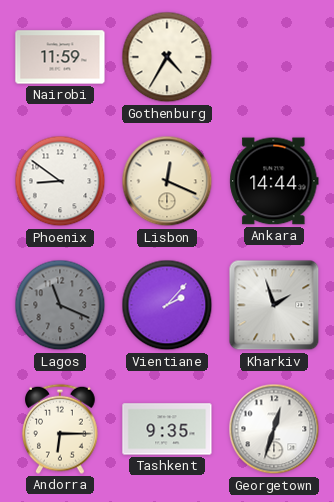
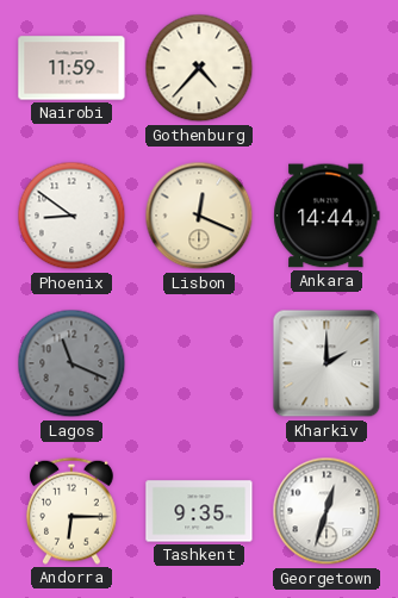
Gothenburg: 4:35 -> 4:37
Vientiane: 2:07 -> none
Kharkiv: 1:57 -> 2:00
